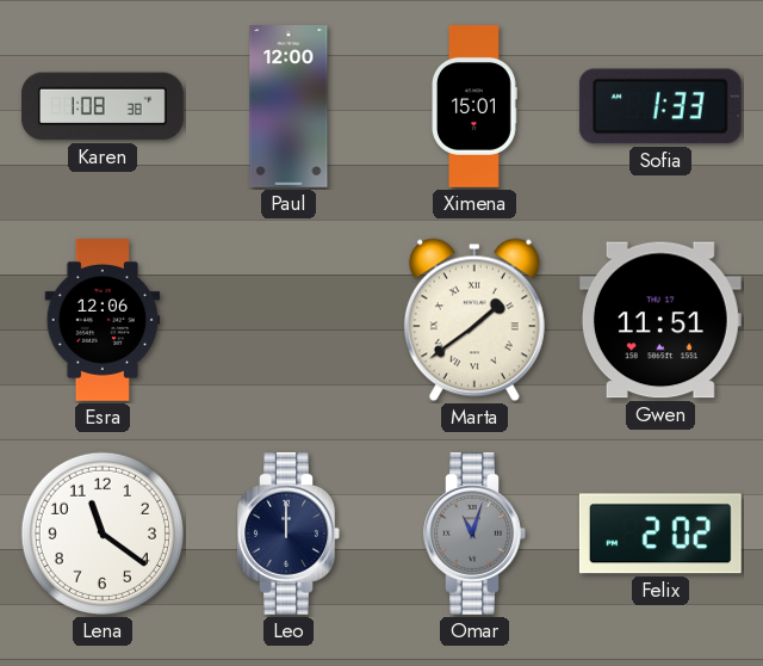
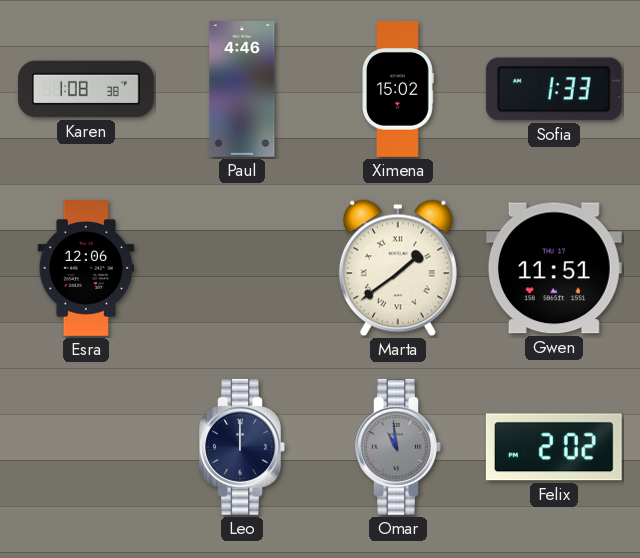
Paul: 12:00 -> 4:46
Ximena: 15:01 -> 15:02
Lena: 11:21 -> none
Omar: 11:03 -> 10:59
